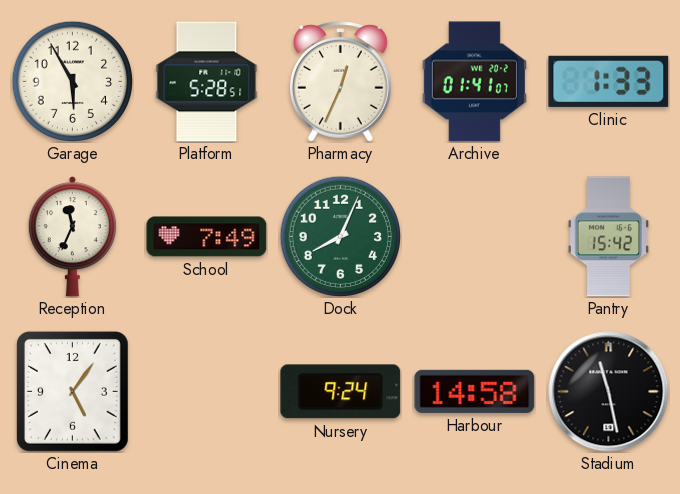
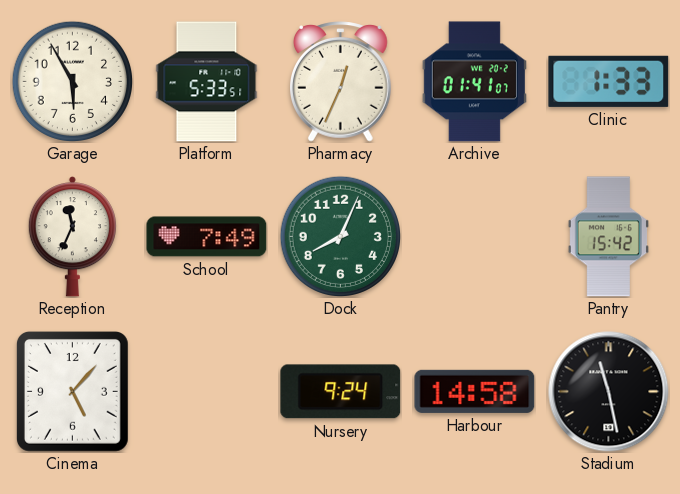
Platform: 5:28 -> 5:33
Cinema: 5:06 -> 5:07
